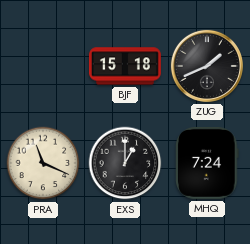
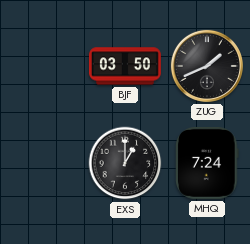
BJF: 15:18 -> 03:50
PRA: 11:19 -> none
